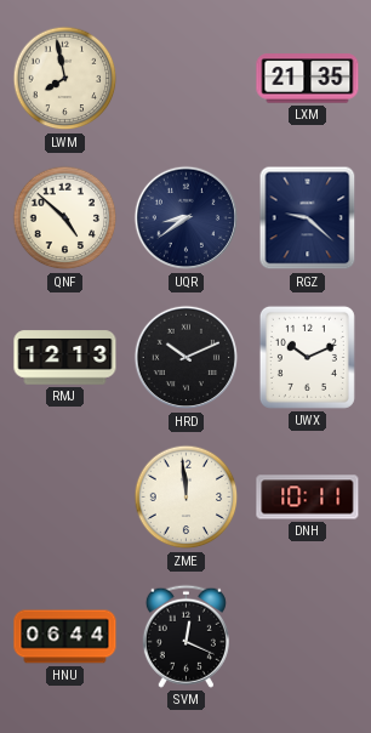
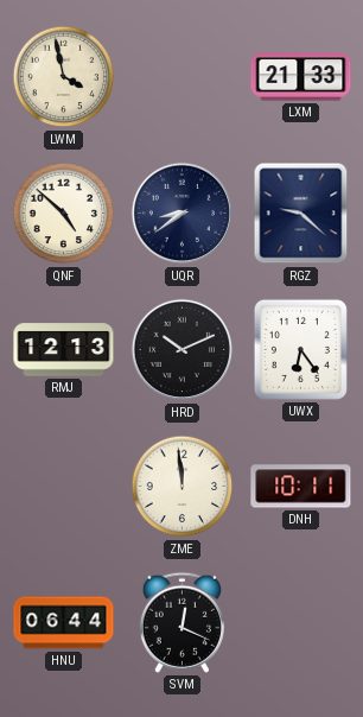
LWM: 7:58 -> 3:58
LXM: 21:35 -> 21:33
UWX: 10:11 -> 6:24
